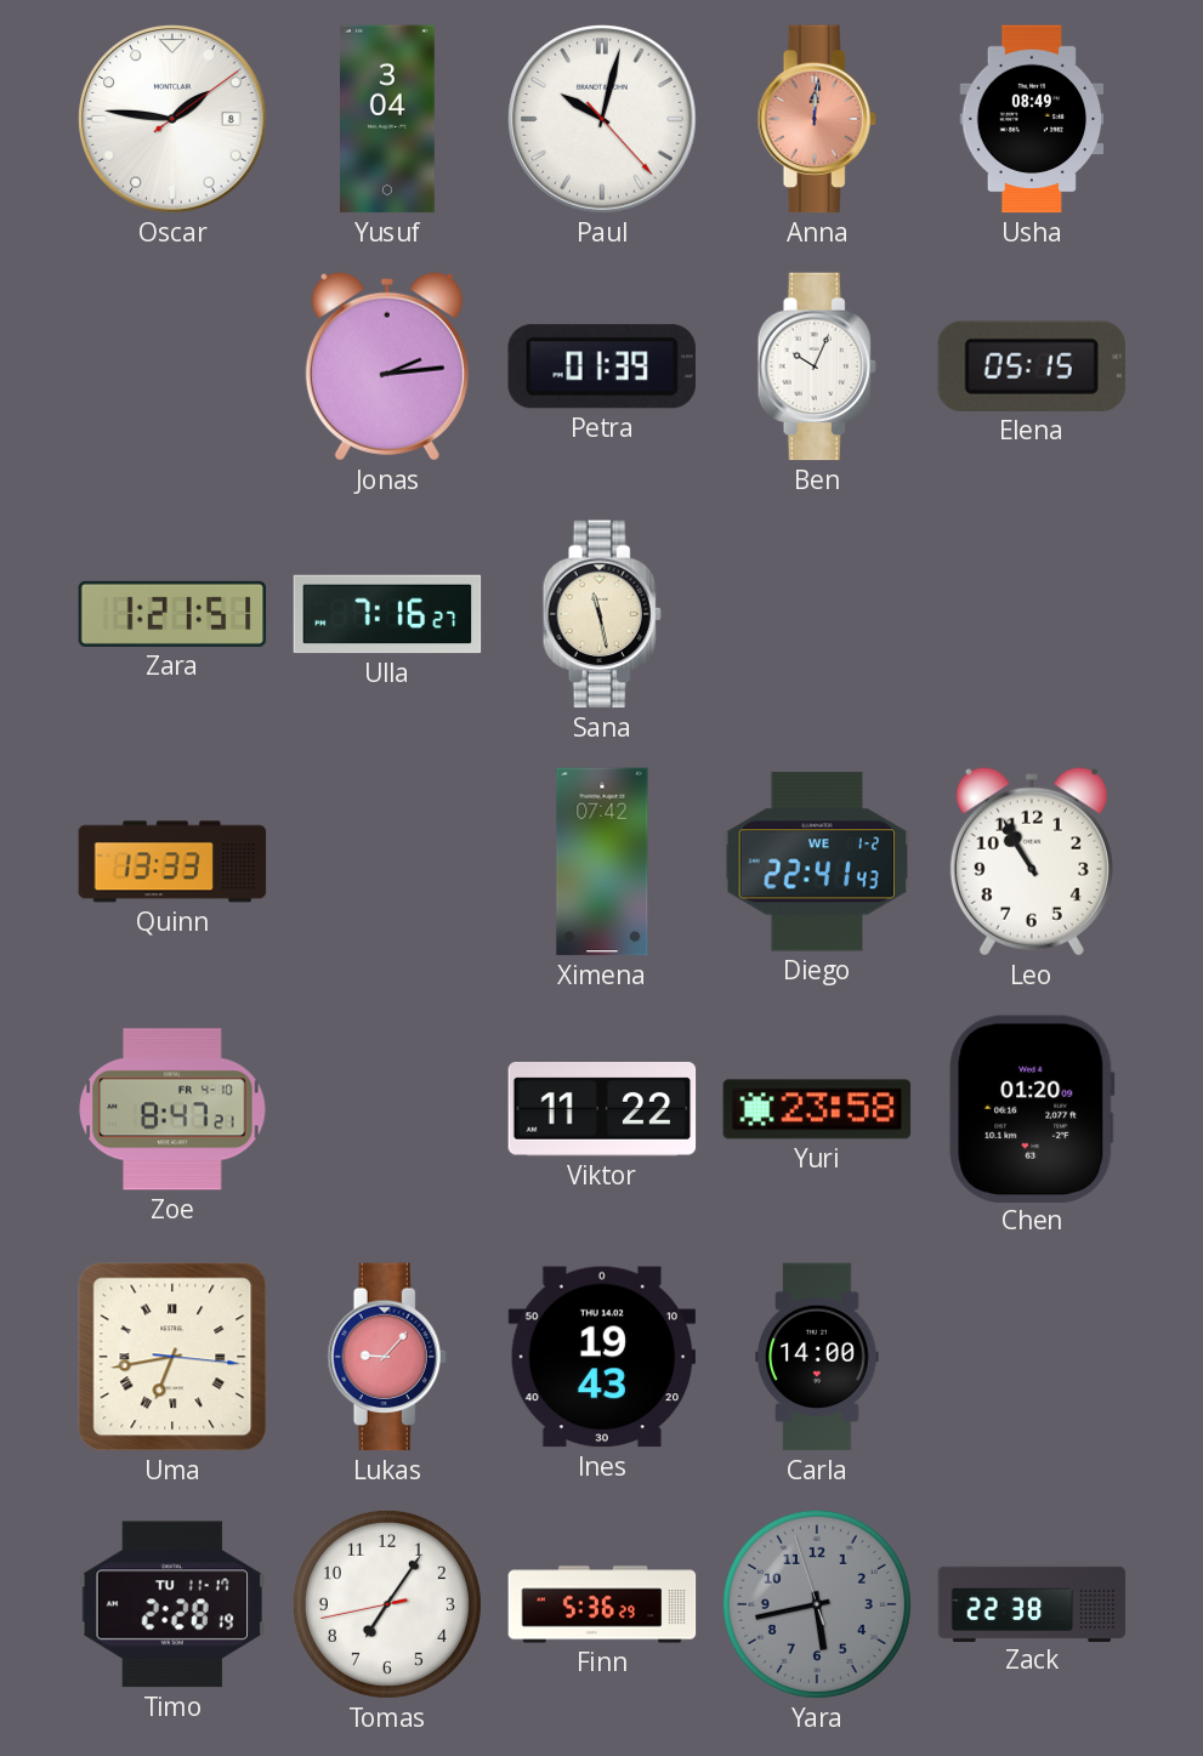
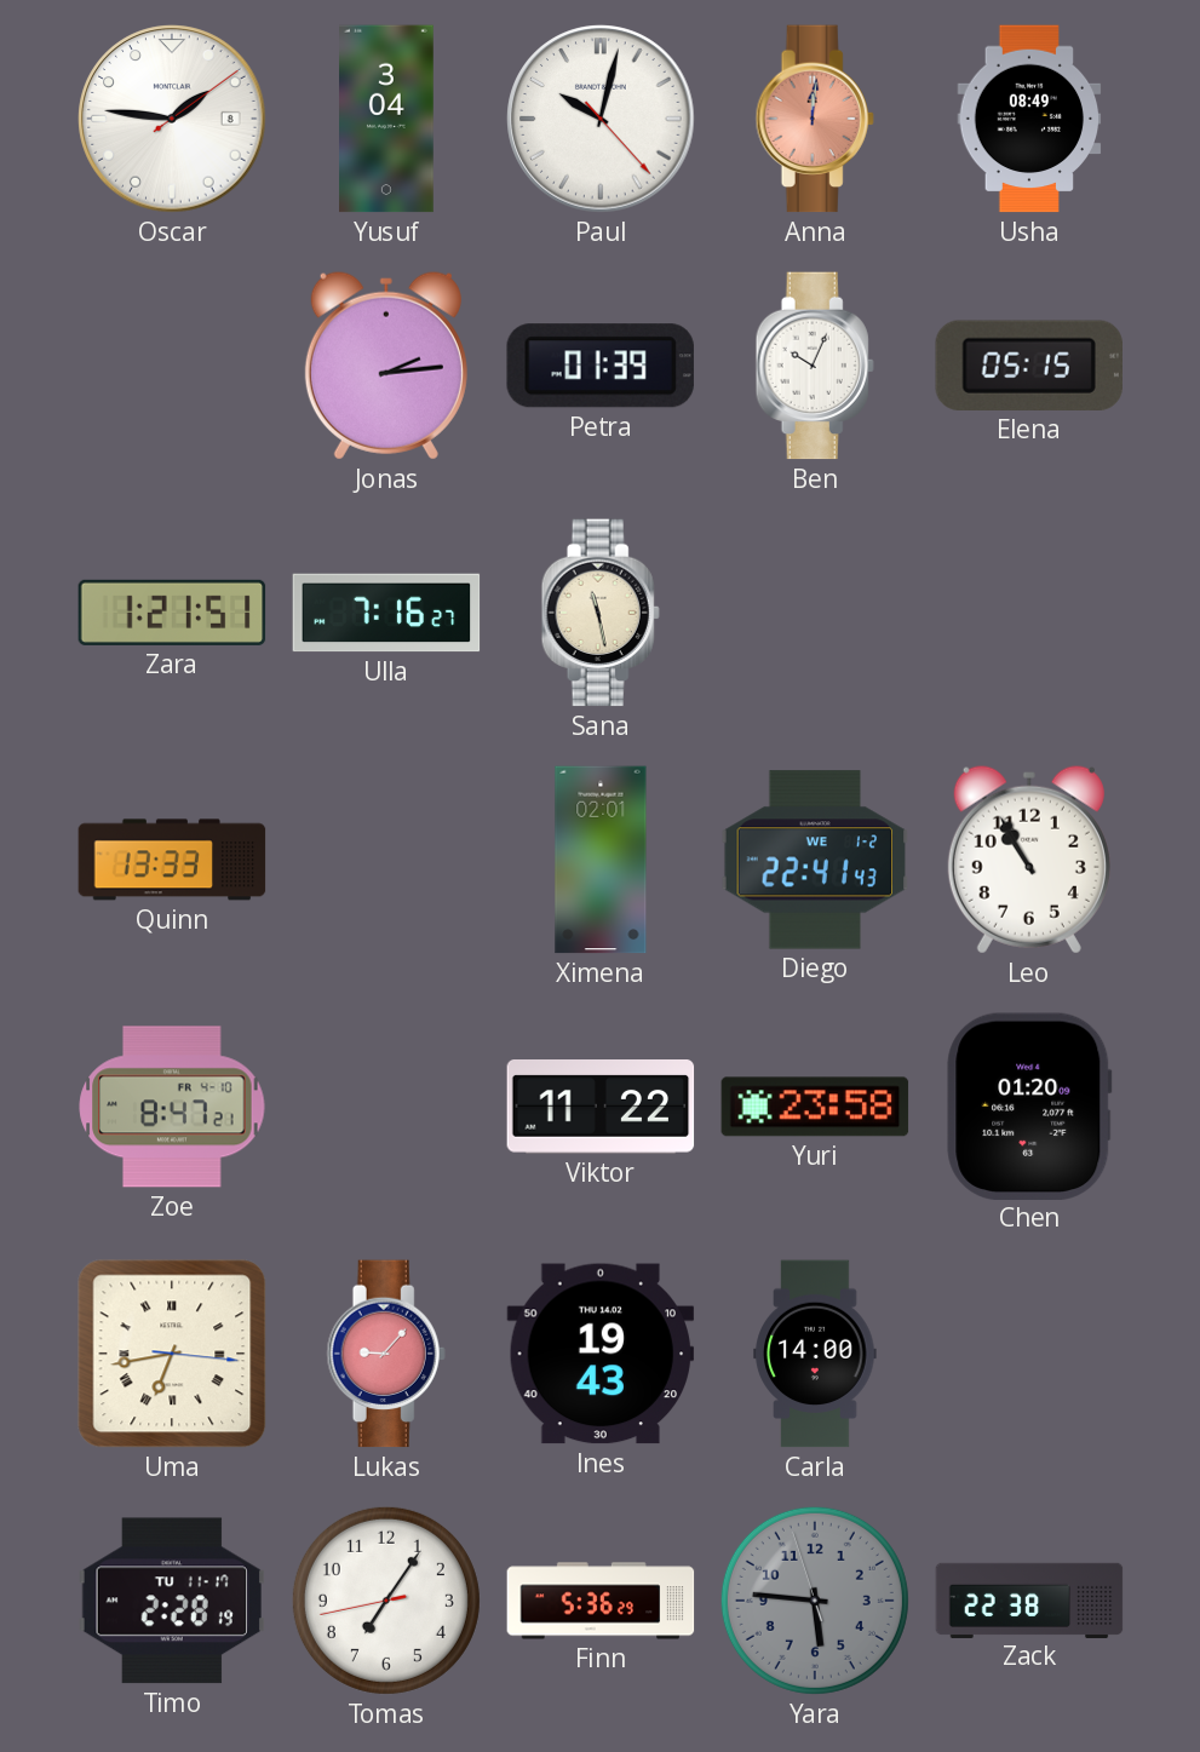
Ximena: 07:42 -> 02:01
Yara: 5:42 -> 5:45
